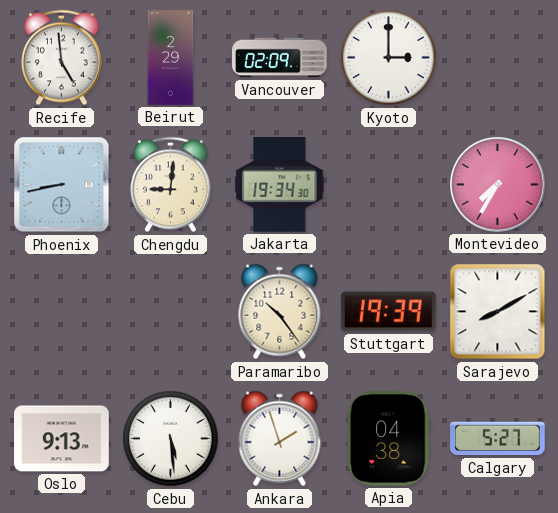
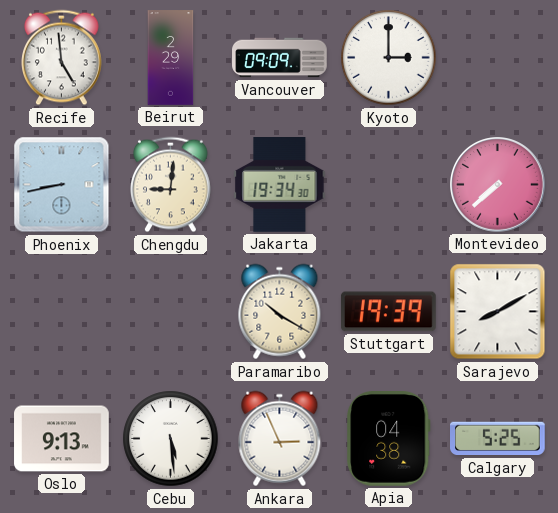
Vancouver: 02:09 -> 09:09
Montevideo: 7:35 -> 7:38
Paramaribo: 10:24 -> 10:20
Ankara: 1:57 -> 2:56
Calgary: 5:27 -> 5:25
